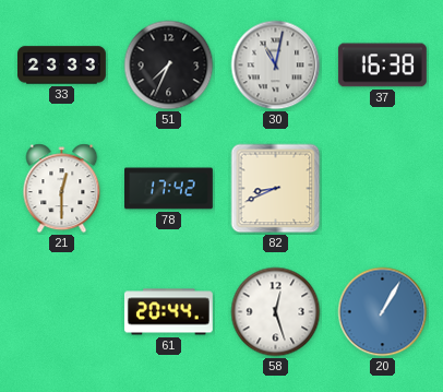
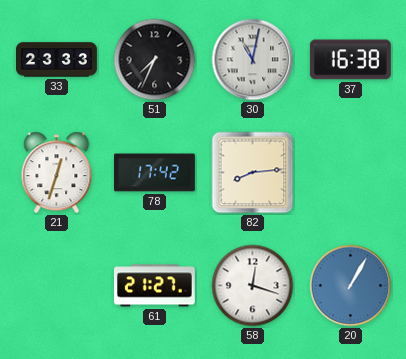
21: 12:30 -> 12:33
82: 8:41 -> 8:14
61: 20:44 -> 21:27
58: 12:27 -> 12:18
